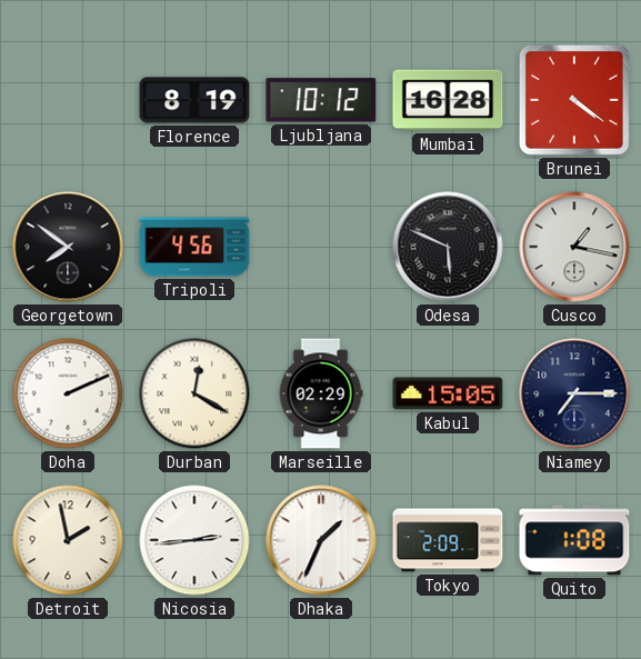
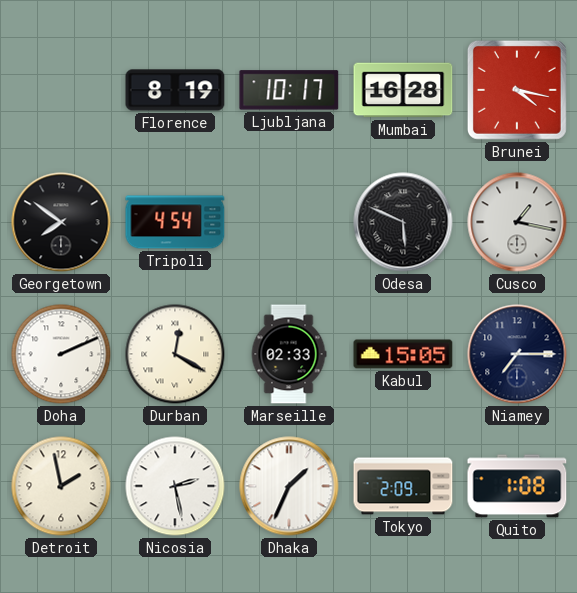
Ljubljana: 10:12 -> 10:17
Brunei: 4:21 -> 4:17
Tripoli: 4:56 -> 4:54
Marseille: 02:29 -> 02:33
Nicosia: 2:44 -> 2:28
